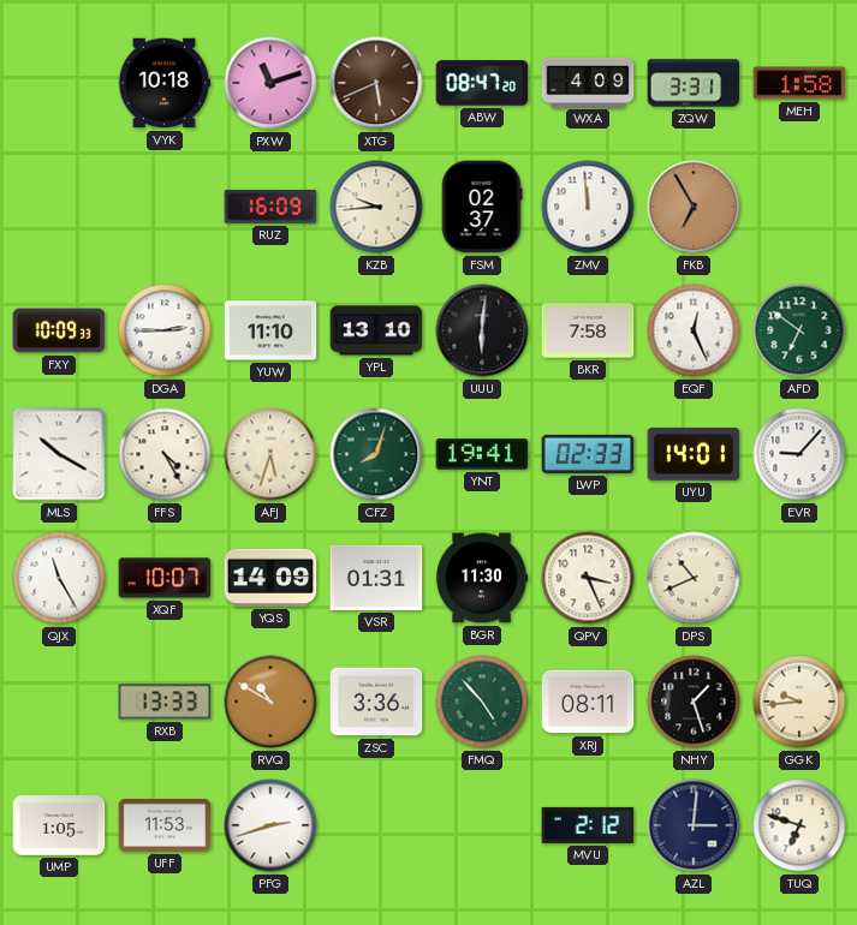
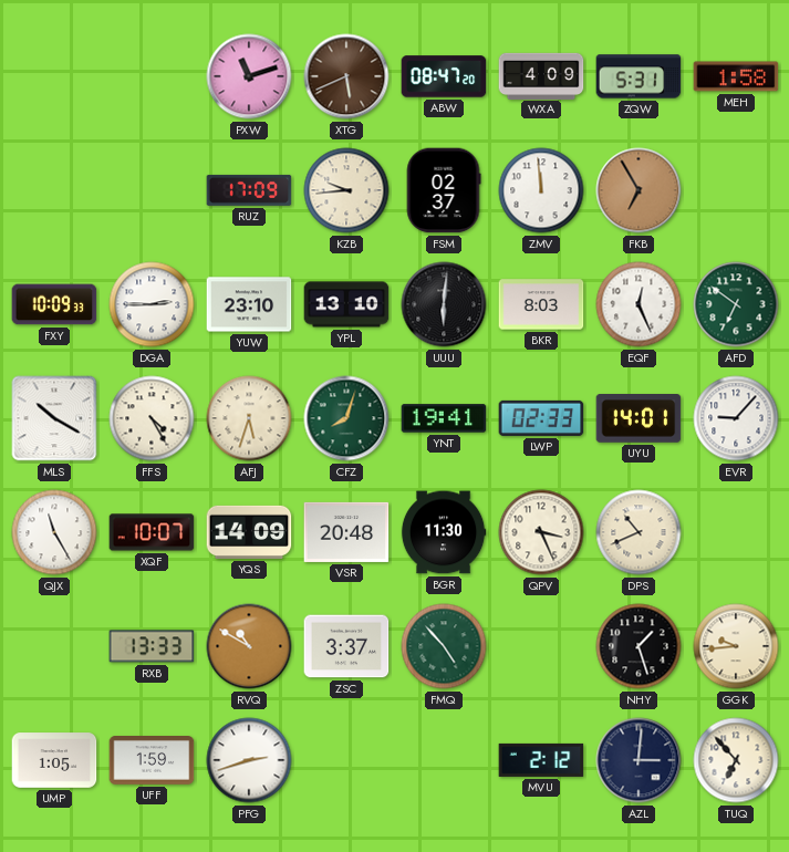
VYK: 10:18 -> none
ZQW: 3:31 -> 5:31
RUZ: 16:09 -> 17:09
YUW: 11:10 -> 23:10
BKR: 7:58 -> 8:03
VSR: 01:31 -> 20:48
ZSC: 3:36 -> 3:37
XRJ: 08:11 -> none
UFF: 11:53 -> 1:59
TUQ: 6:48 -> 6:53
